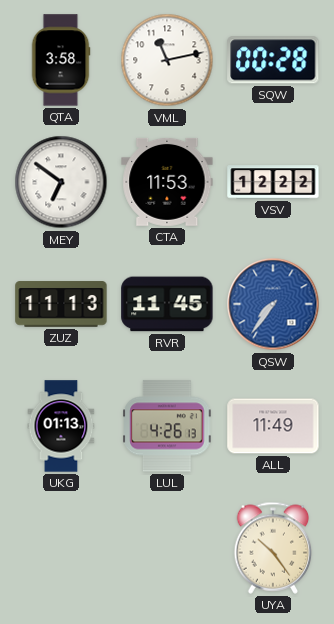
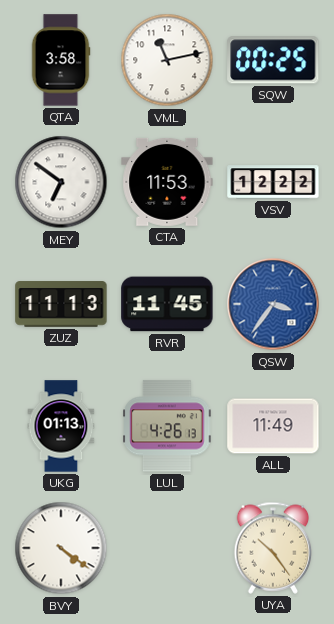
SQW: 00:28 -> 00:25
QSW: 7:36 -> 3:36
BVY: none -> 4:21
